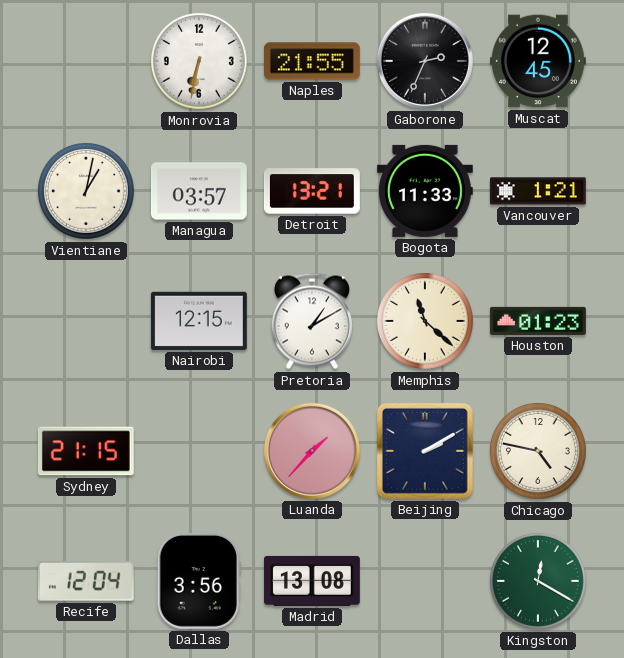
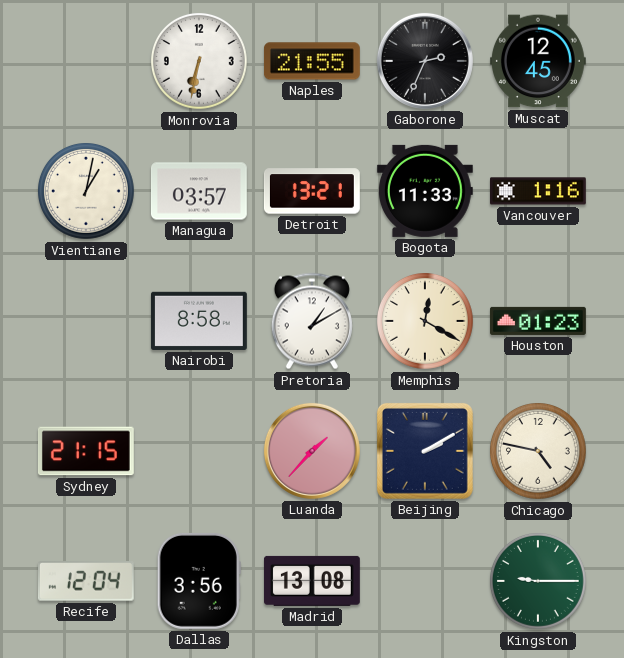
Vancouver: 1:21 -> 1:16
Nairobi: 12:15 -> 8:58
Memphis: 11:22 -> 12:20
Kingston: 12:20 -> 9:15
